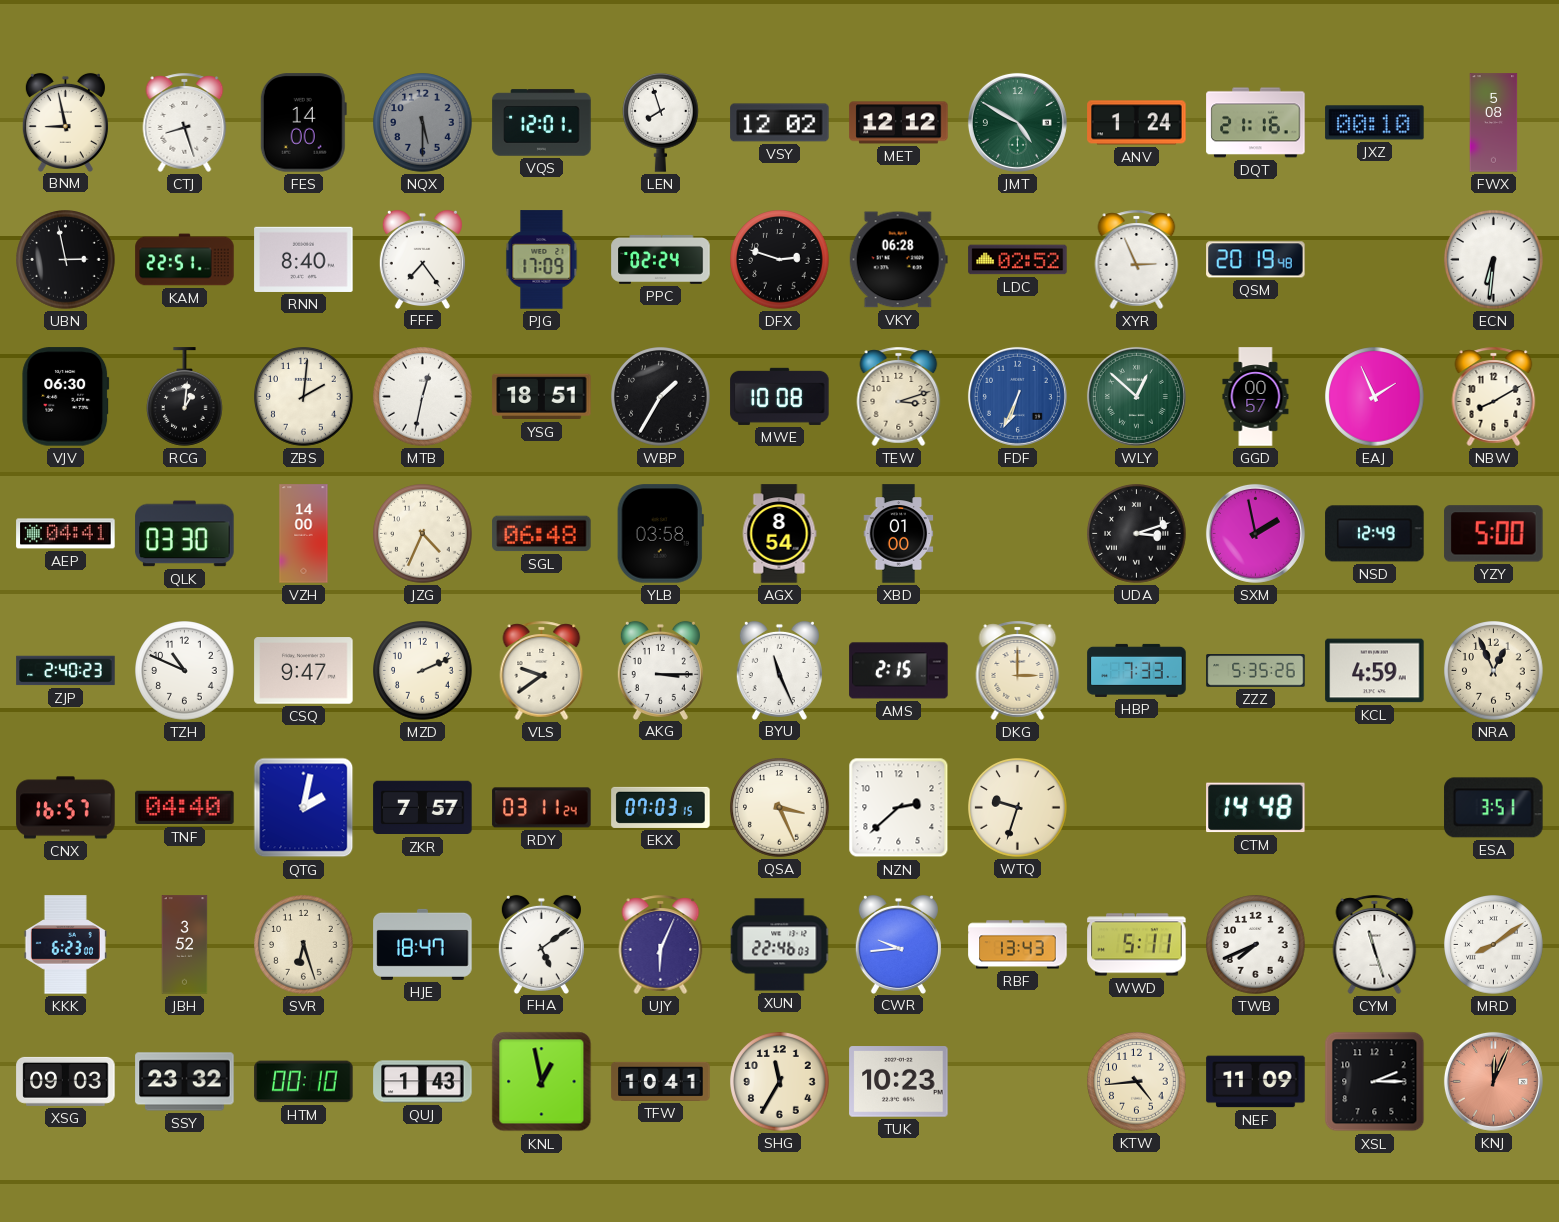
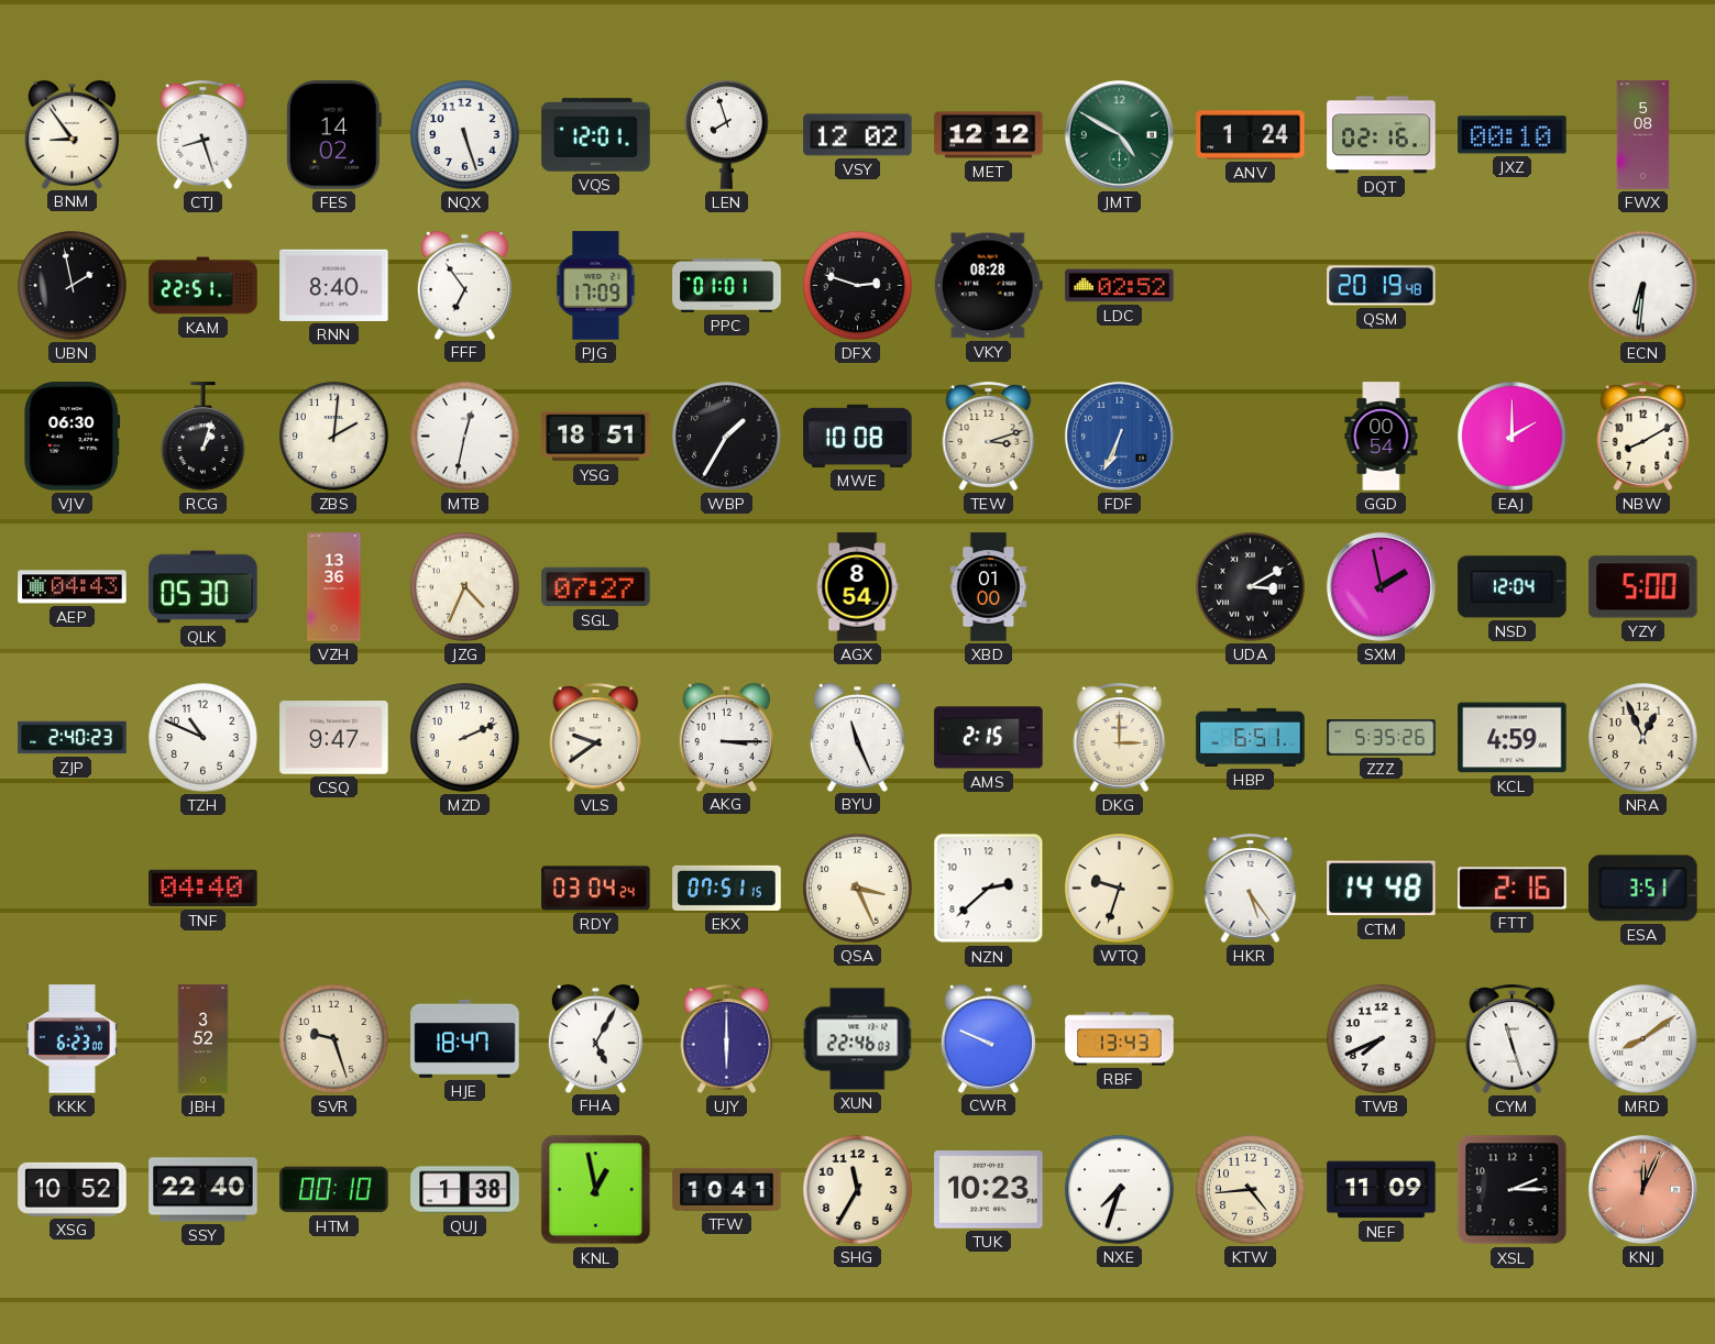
BNM: 8:58 -> 8:54
FES: 14:00 -> 14:02
NQX: 5:30 -> 5:27
NQX dial: grey -> white
DQT: 21:16 -> 02:16
UBN: 2:58 -> 1:58
FFF: 7:24 -> 6:54
PPC: 02:24 -> 01:01
VKY: 06:28 -> 08:28
XYR: 2:56 -> none
RCG: 1:01 -> 1:03
WLY: 12:52 -> none
GGD: 00:57 -> 00:54
EAJ: 1:56 -> 2:00
AEP: 04:41 -> 04:43
QLK: 03:30 -> 05:30
VZH: 14:00 -> 13:36
SGL: 06:48 -> 07:27
YLB: 03:58 -> none
UDA: 3:12 -> 3:10
NSD: 12:49 -> 12:04
HBP: 7:33 -> 6:51
CNX: 16:57 -> none
QTG: 2:02 -> none
ZKR: 7:57 -> none
RDY: 03:11 -> 03:04
EKX: 07:03 -> 07:51
HKR: none -> 5:24
FTT: none -> 2:16
SVR: 6:27 -> 9:27
FHA: 5:09 -> 5:05
UJY: 6:04 -> 6:00
CWR: 9:44 -> 9:49
WWD: 5:11 -> none
XSG: 09:03 -> 10:52
SSY: 23:32 -> 22:40
QUJ: 1:43 -> 1:38
NXE: none -> 7:33
